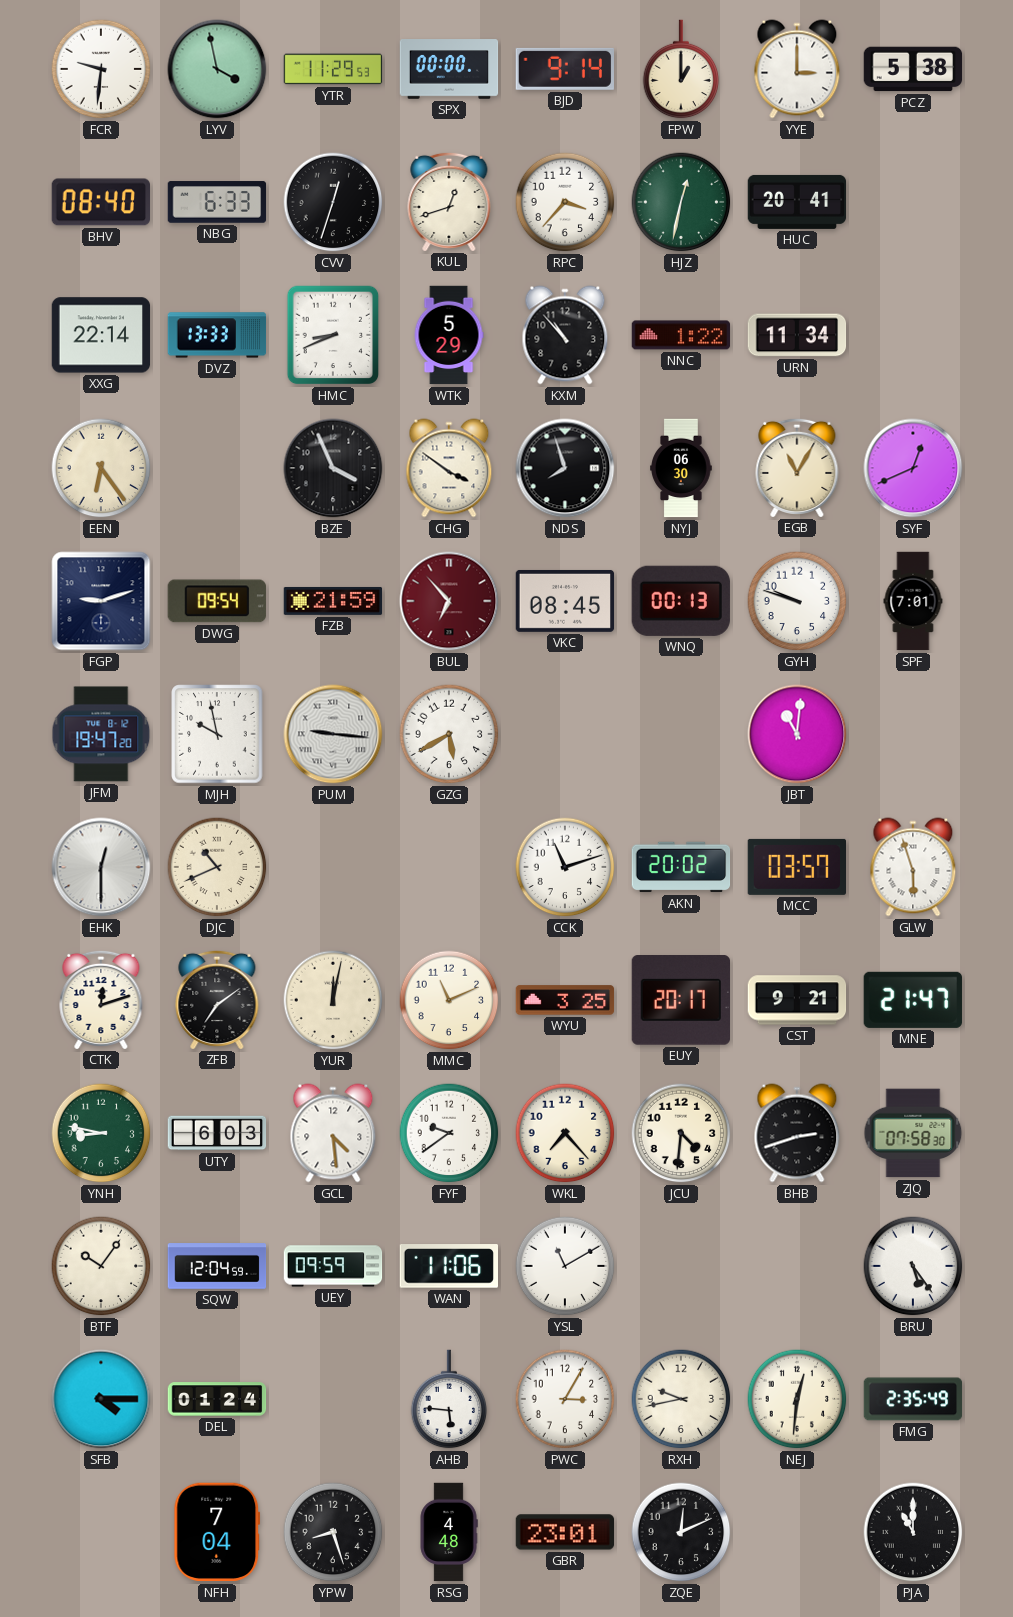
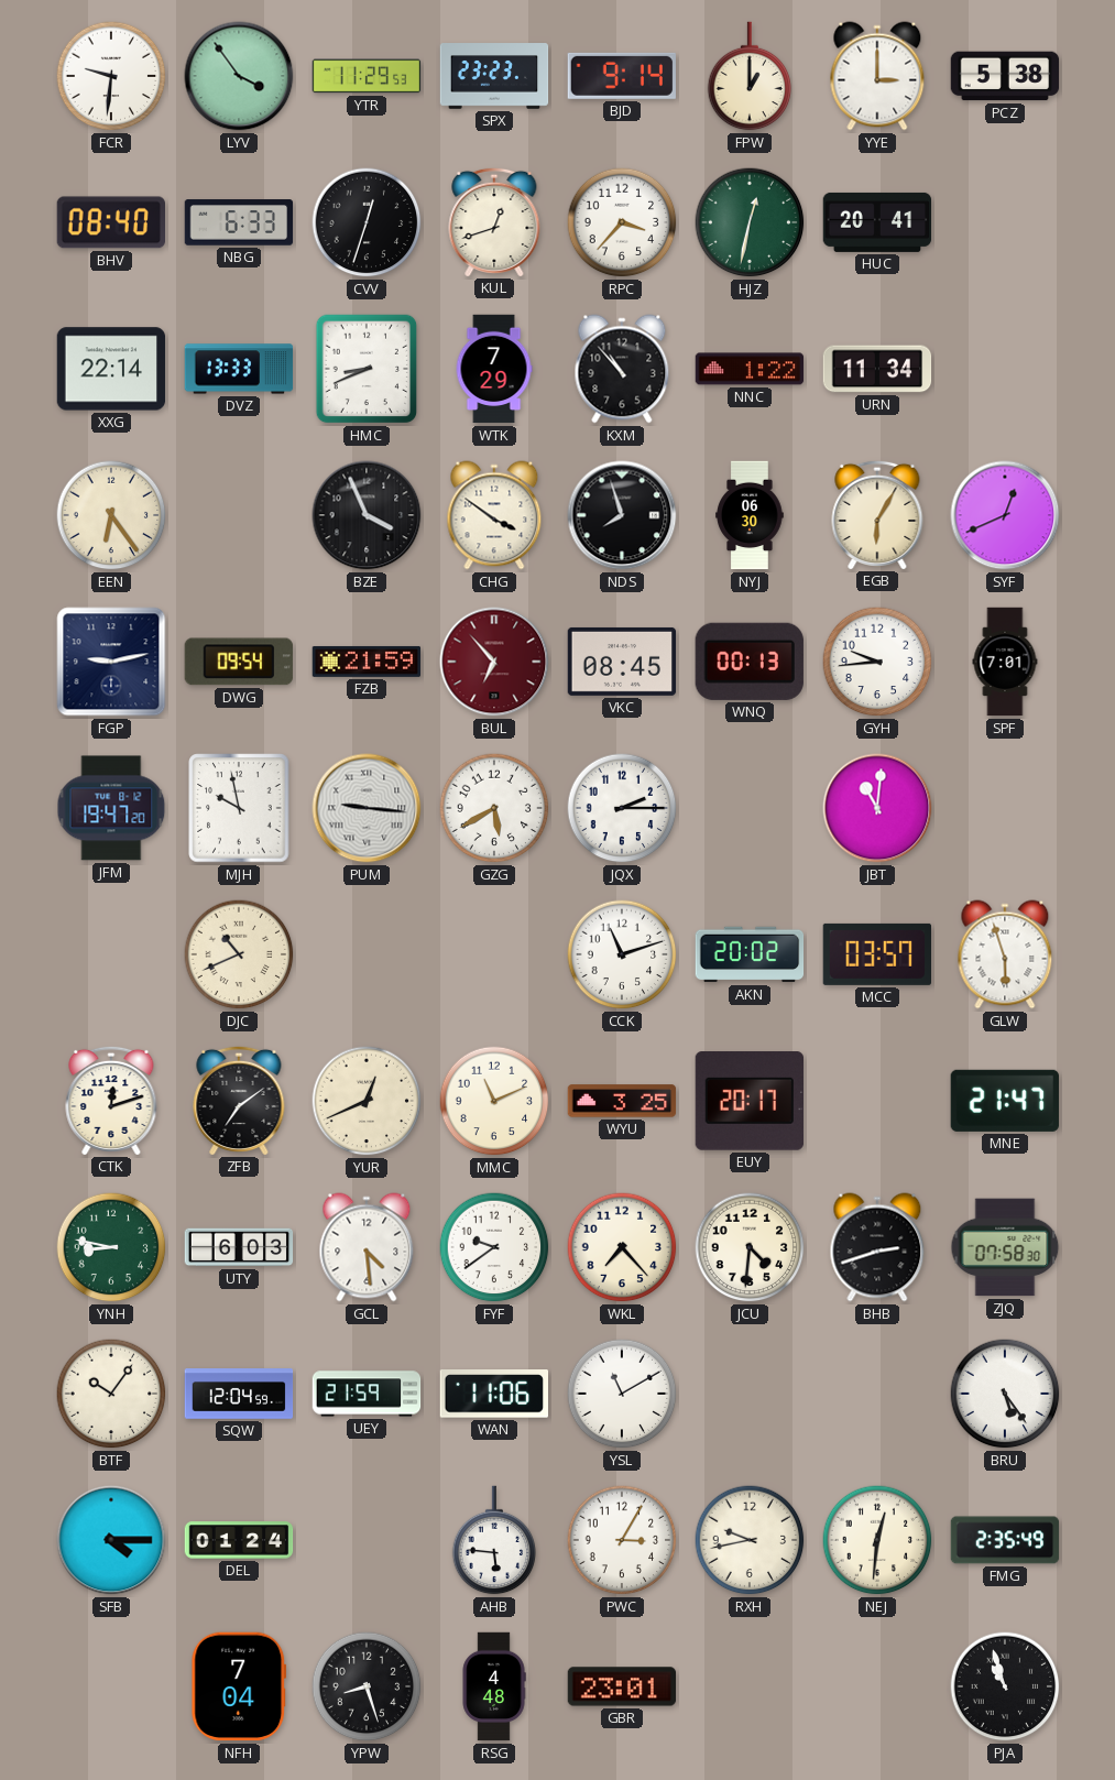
LYV: 3:58 -> 3:54
SPX: 00:00 -> 23:23
WTK: 5:29 -> 7:29
EGB: 11:05 -> 6:05
FGP: 9:12 -> 9:13
GYH: 9:48 -> 9:44
JQX: none -> 2:15
EHK: 12:30 -> none
YUR: 12:02 -> 12:41
CST: 9:21 -> none
UEY: 09:59 -> 21:59
ZQE: 12:11 -> none
PJA: 11:00 -> 10:57
